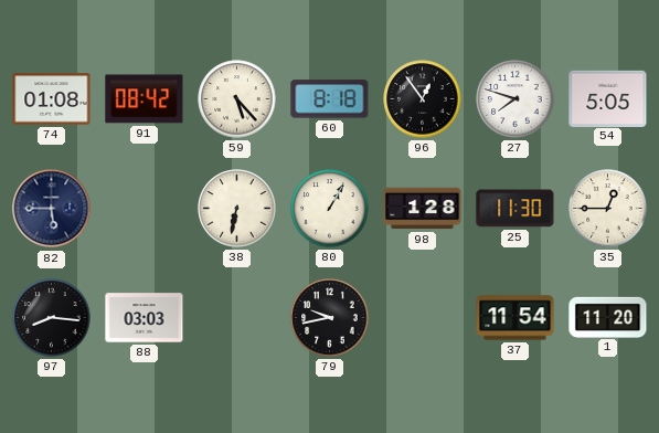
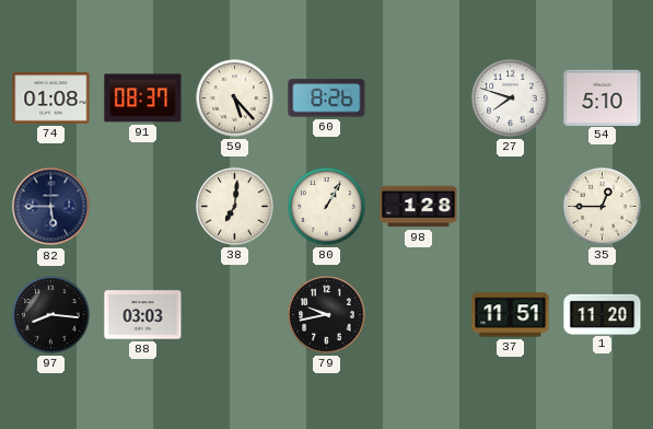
91: 08:42 -> 08:37
60: 8:18 -> 8:26
96: 12:54 -> none
54: 5:05 -> 5:10
38: 6:32 -> 7:01
25: 11:30 -> none
37: 11:54 -> 11:51
